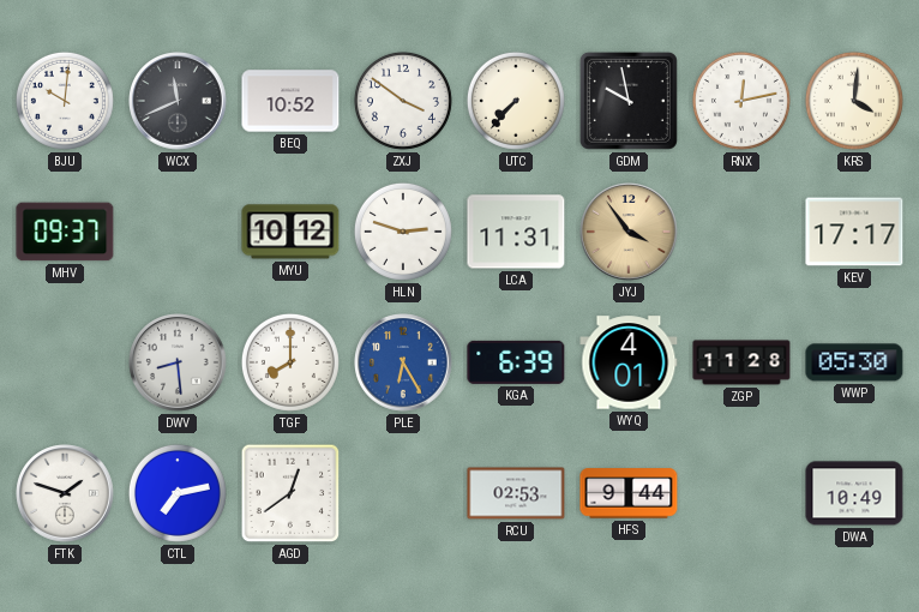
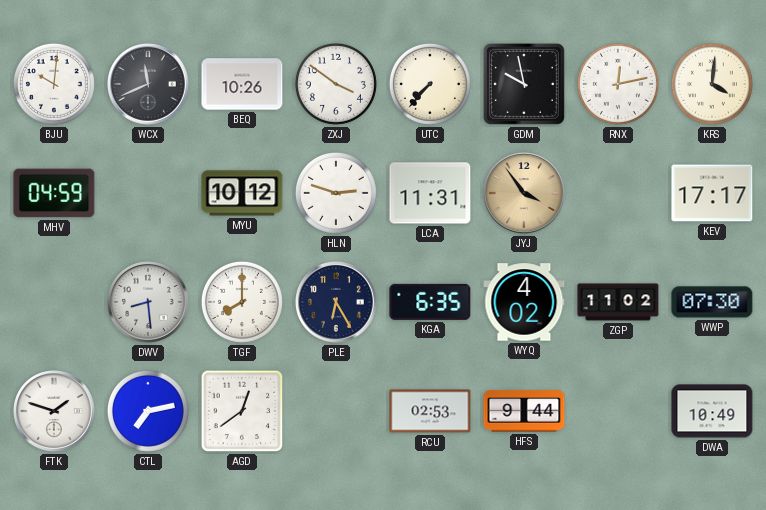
BEQ: 10:52 -> 10:26
MHV: 09:37 -> 04:59
PLE dial: blue -> navy
KGA: 6:39 -> 6:35
WYQ: 4:01 -> 4:02
ZGP: 11:28 -> 11:02
WWP: 05:30 -> 07:30
